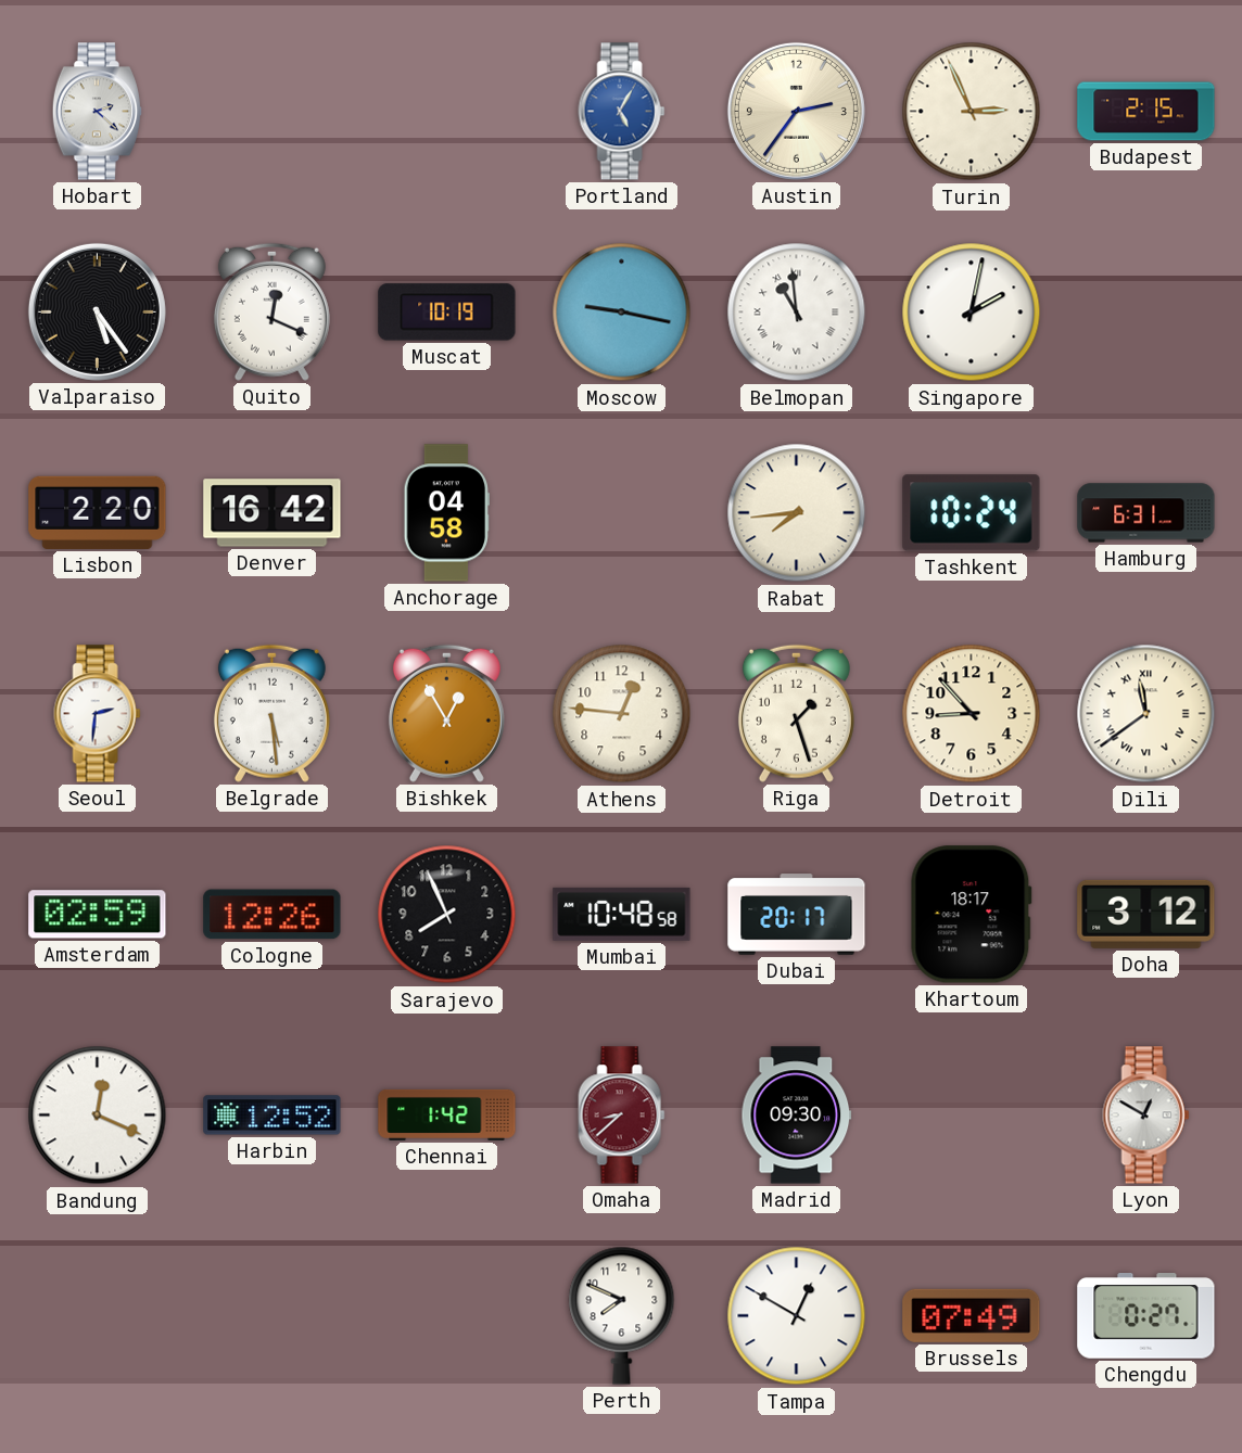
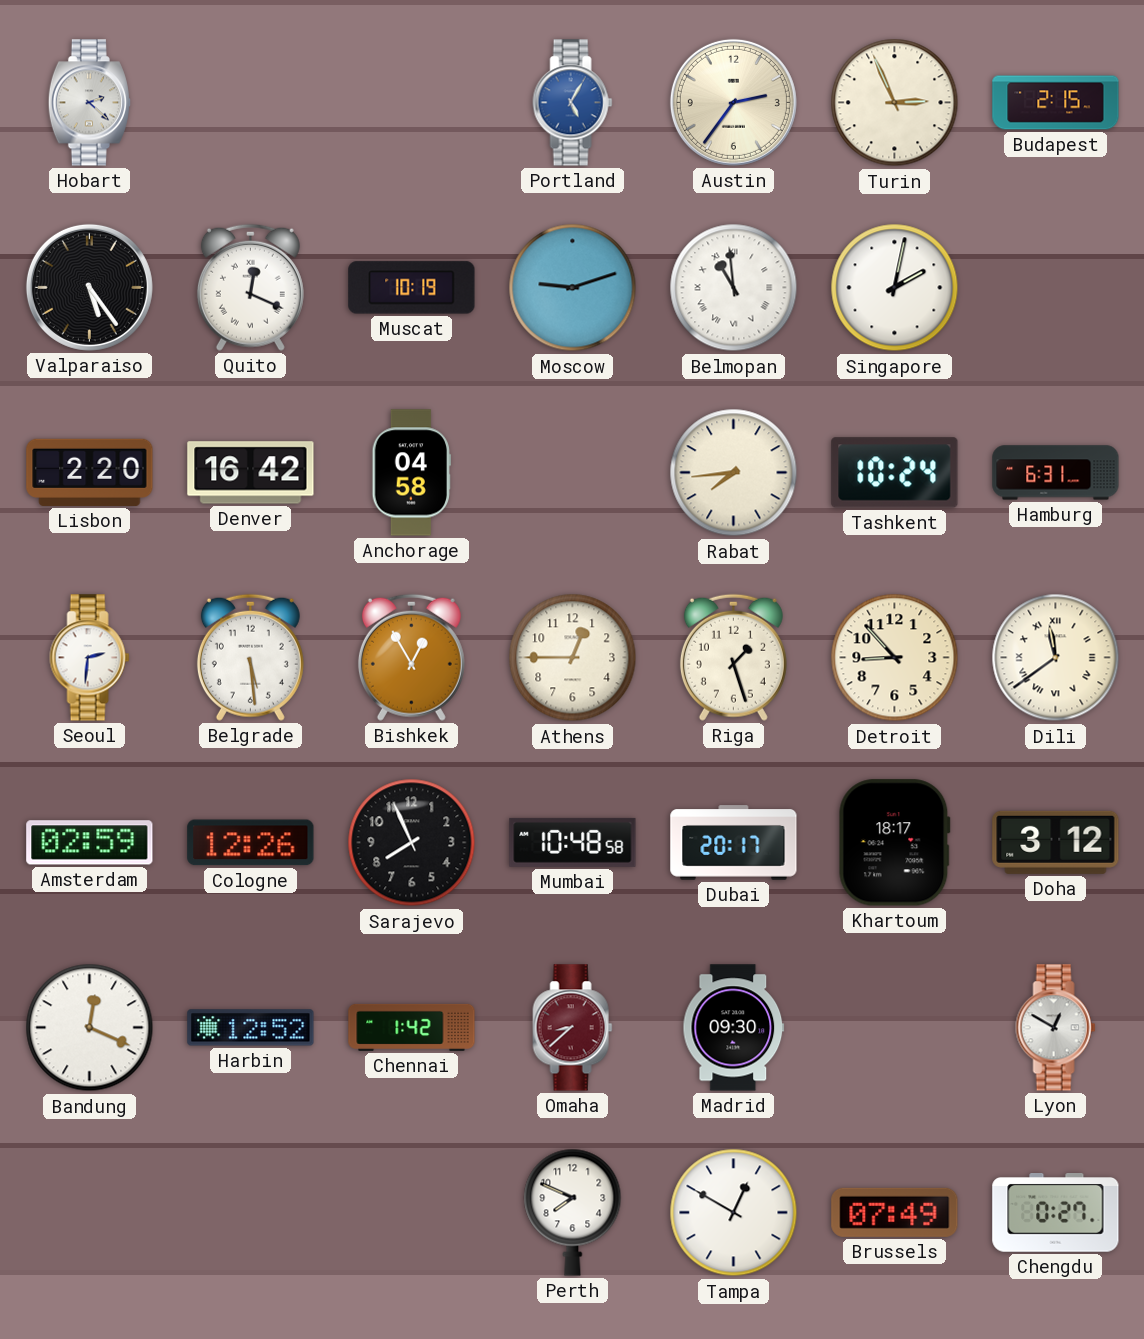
Moscow: 9:17 -> 9:12
Athens: 12:46 -> 12:45
